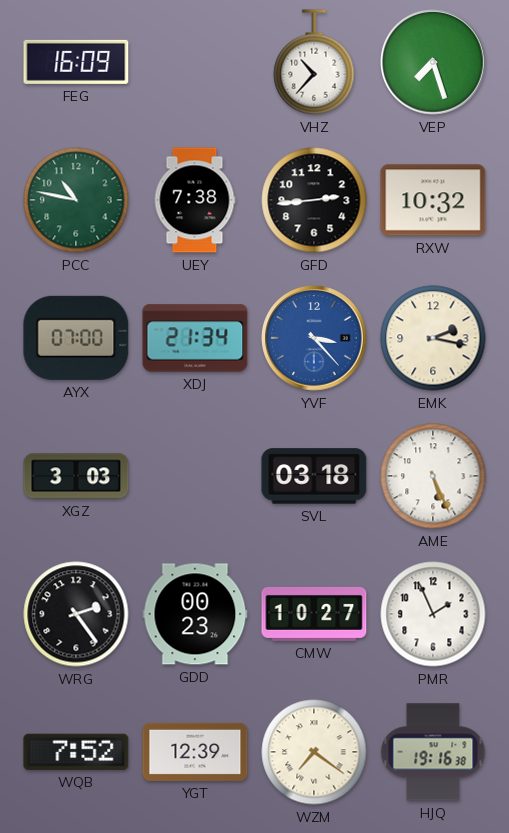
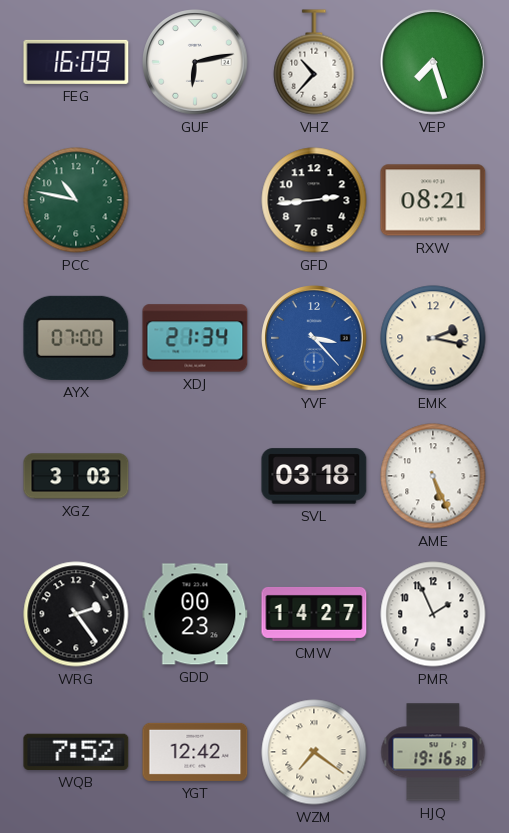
GUF: none -> 6:13
UEY: 7:38 -> none
RXW: 10:32 -> 08:21
CMW: 10:27 -> 14:27
YGT: 12:39 -> 12:42
